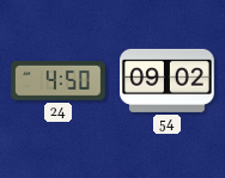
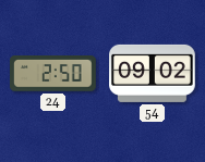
24: 4:50 -> 2:50
